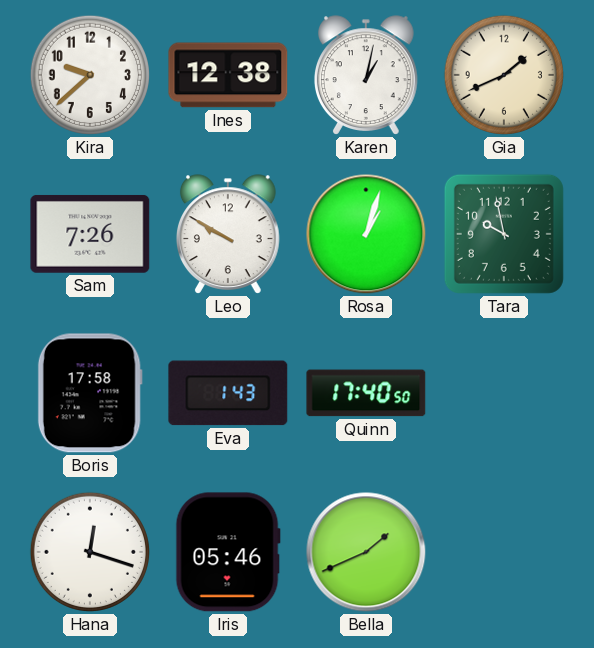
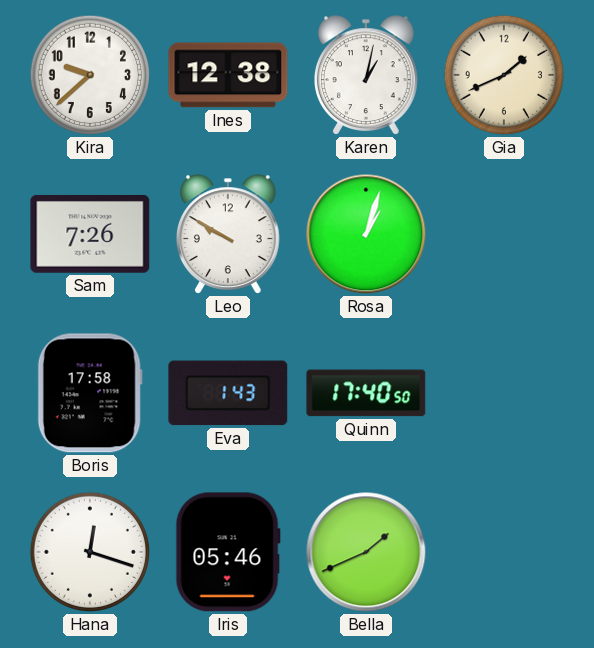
Tara: 9:58 -> none
